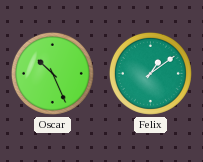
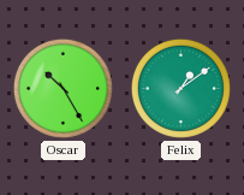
Oscar: 10:26 -> 10:25
